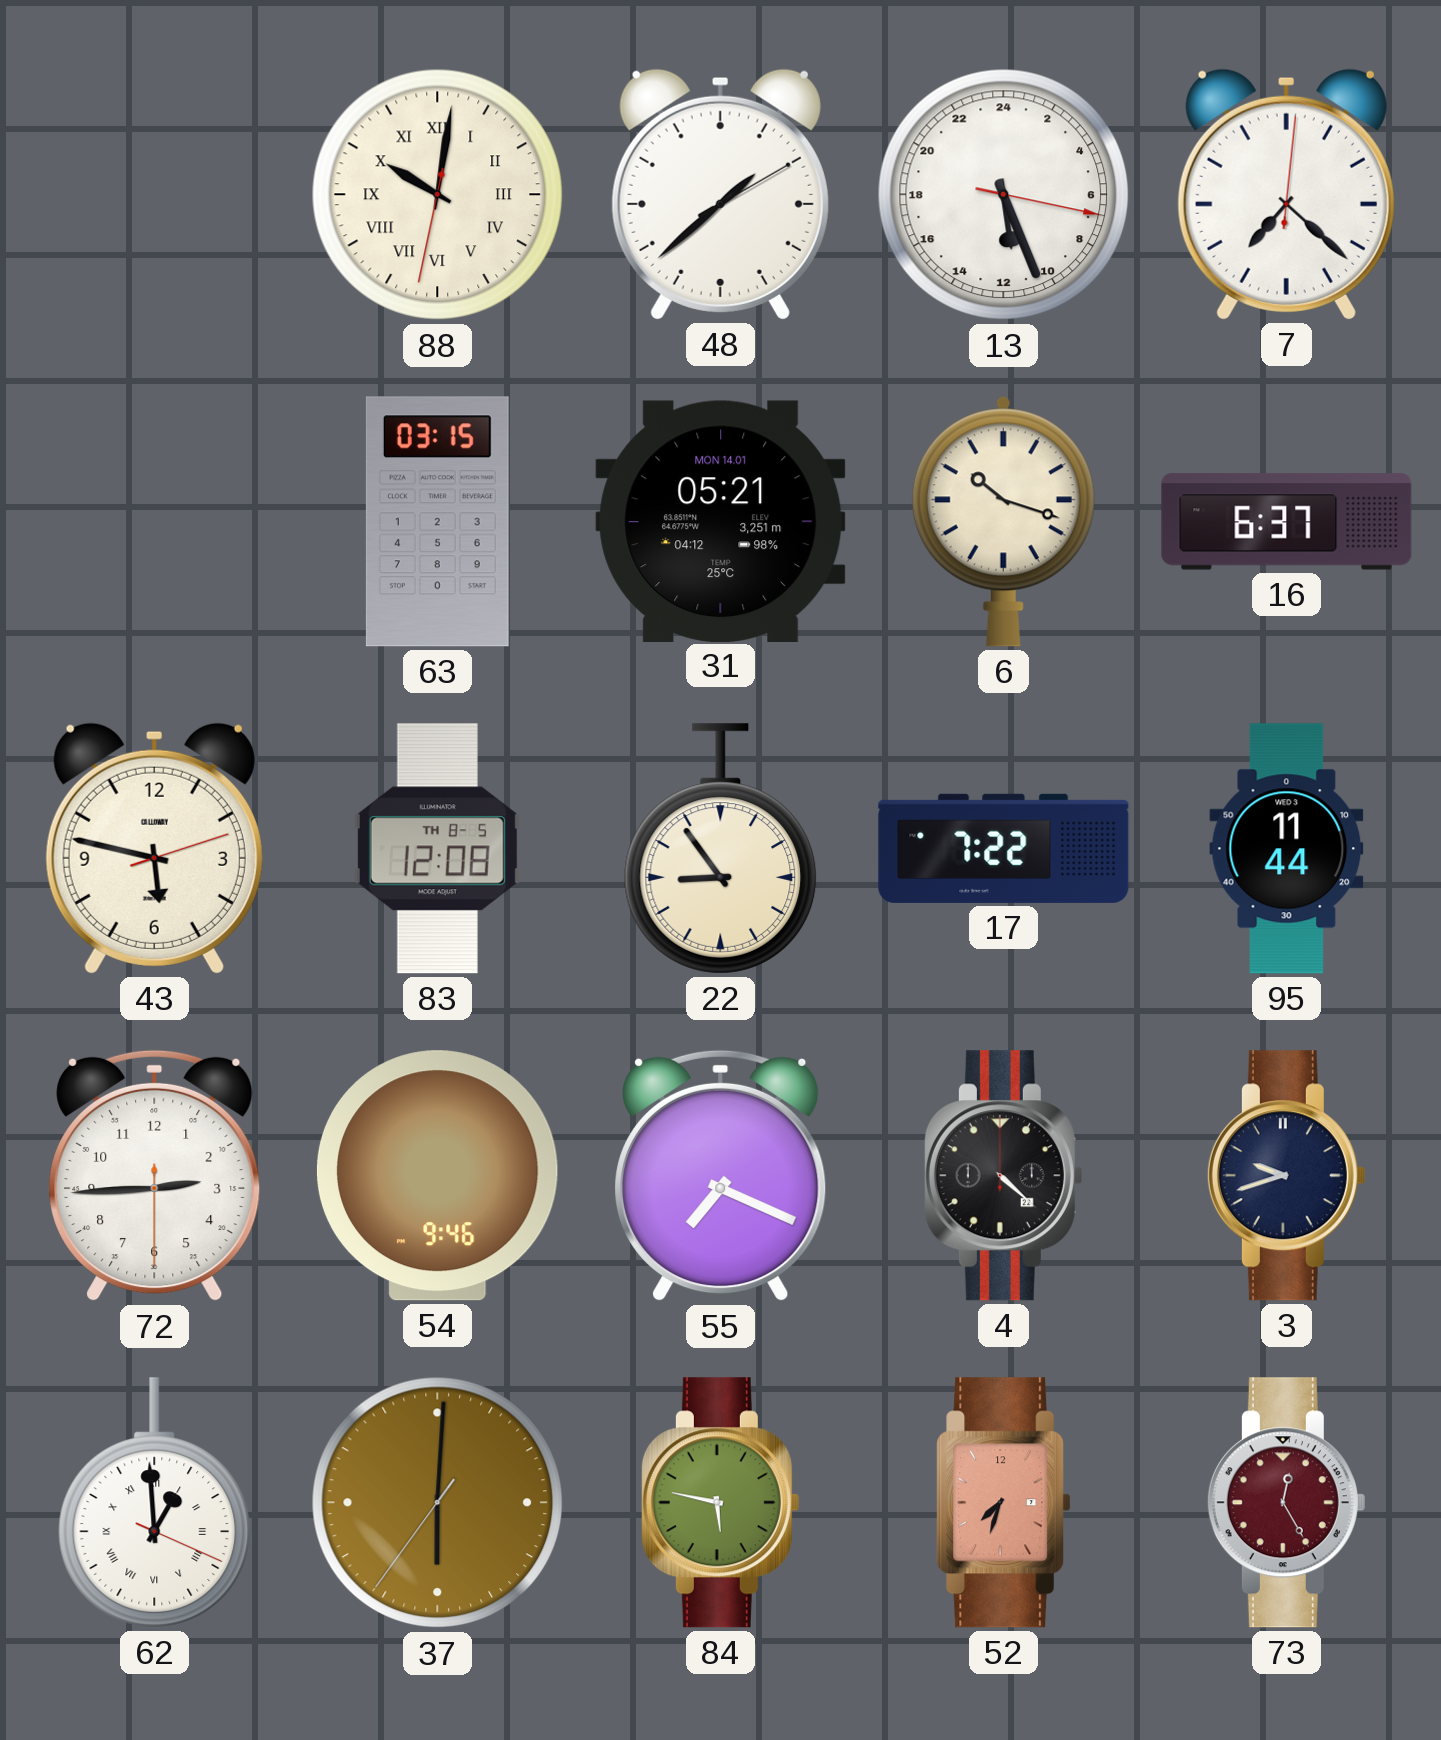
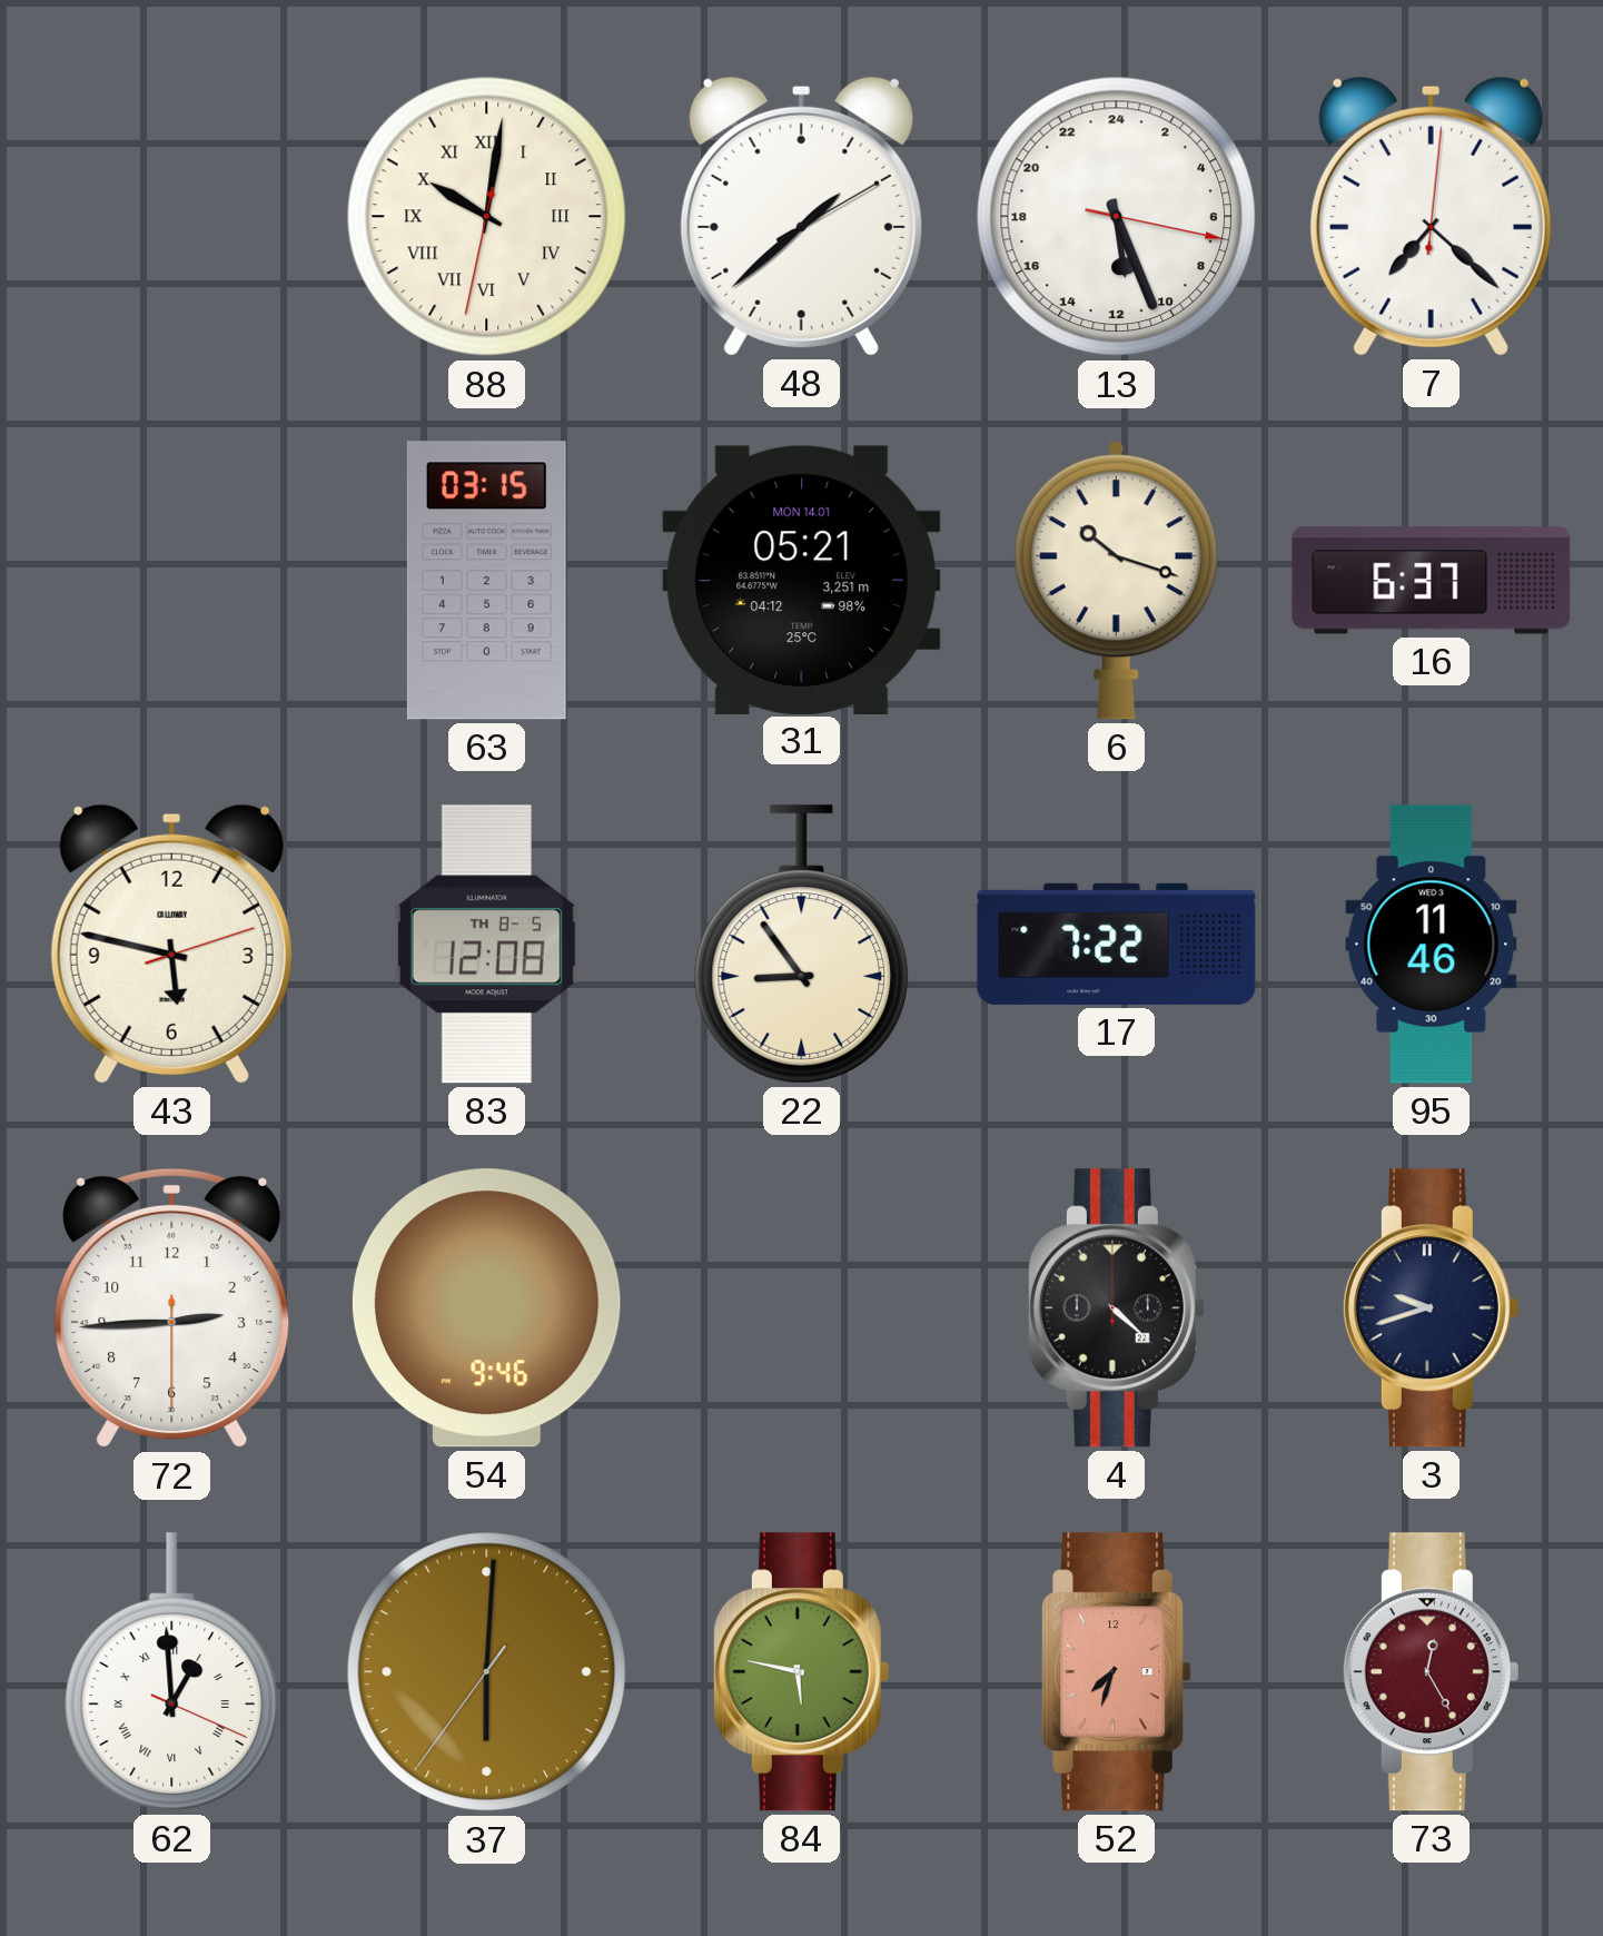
95: 11:44 -> 11:46
55: 7:19 -> none
